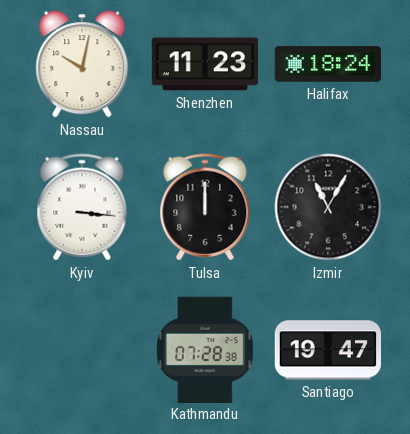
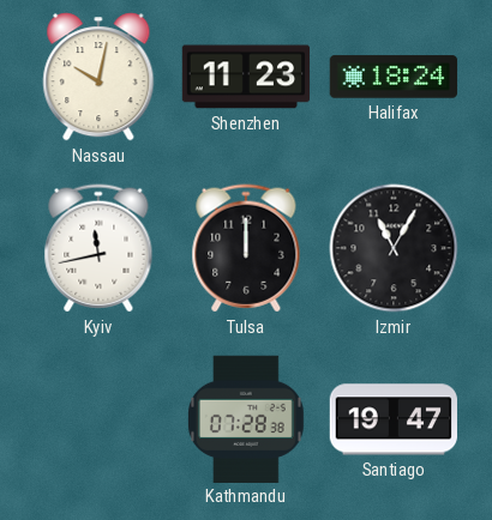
Kyiv: 3:16 -> 11:43
